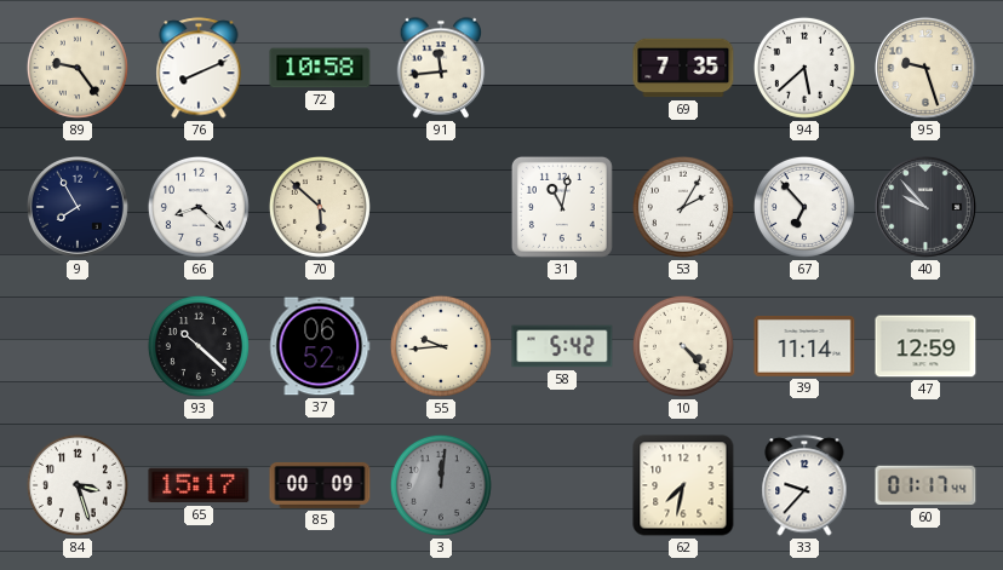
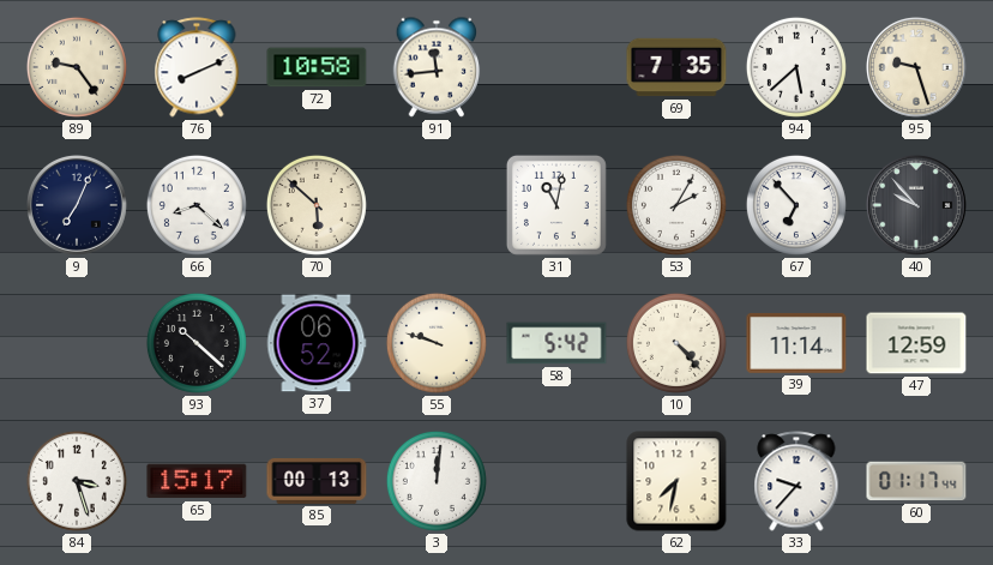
9: 7:55 -> 7:04
55: 9:44 -> 9:48
85: 00:09 -> 00:13
3 dial: grey -> white
